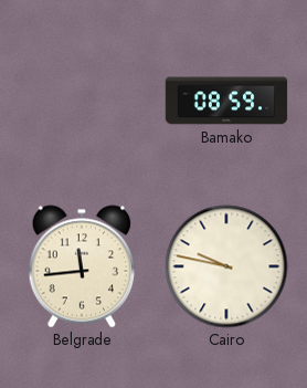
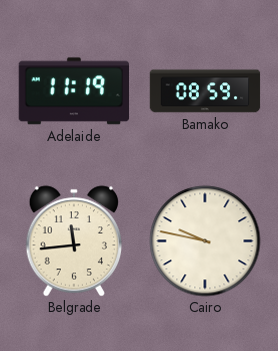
Adelaide: none -> 11:19
